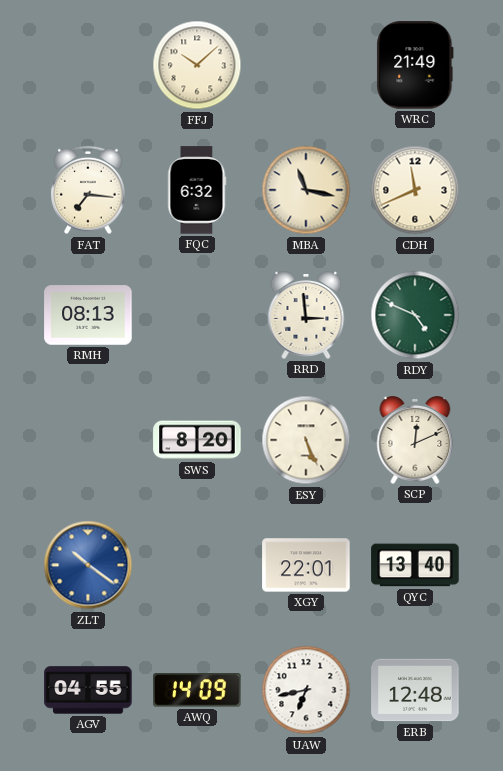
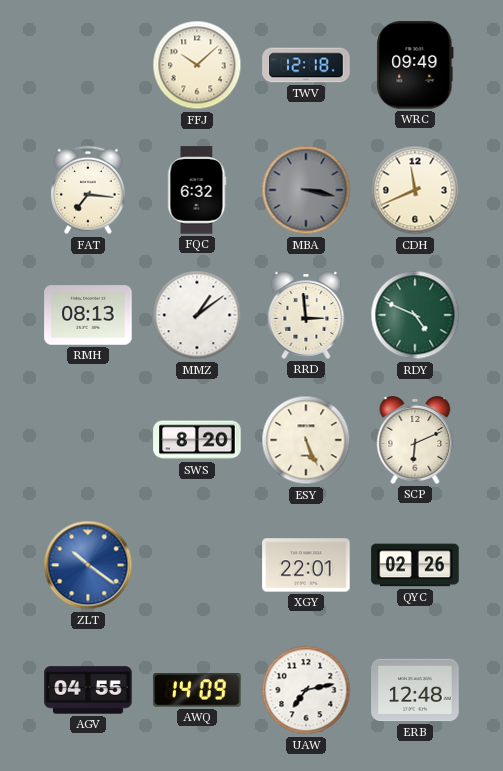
TWV: none -> 12:18
WRC: 21:49 -> 09:49
MBA: 11:17 -> 3:17
MBA dial: cream -> grey
MMZ: none -> 1:09
SCP: 12:11 -> 6:11
QYC: 13:40 -> 02:26
UAW: 6:43 -> 7:13
